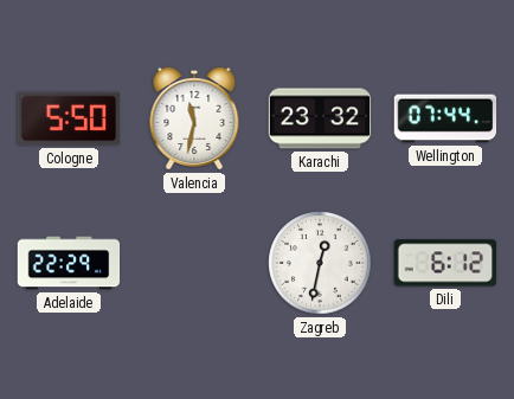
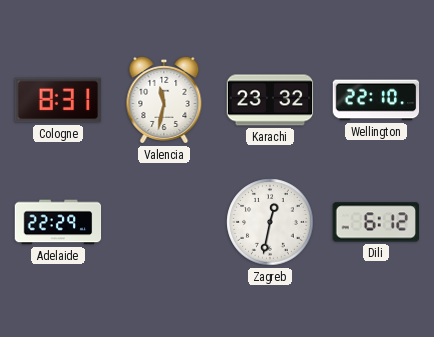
Cologne: 5:50 -> 8:31
Wellington: 07:44 -> 22:10
